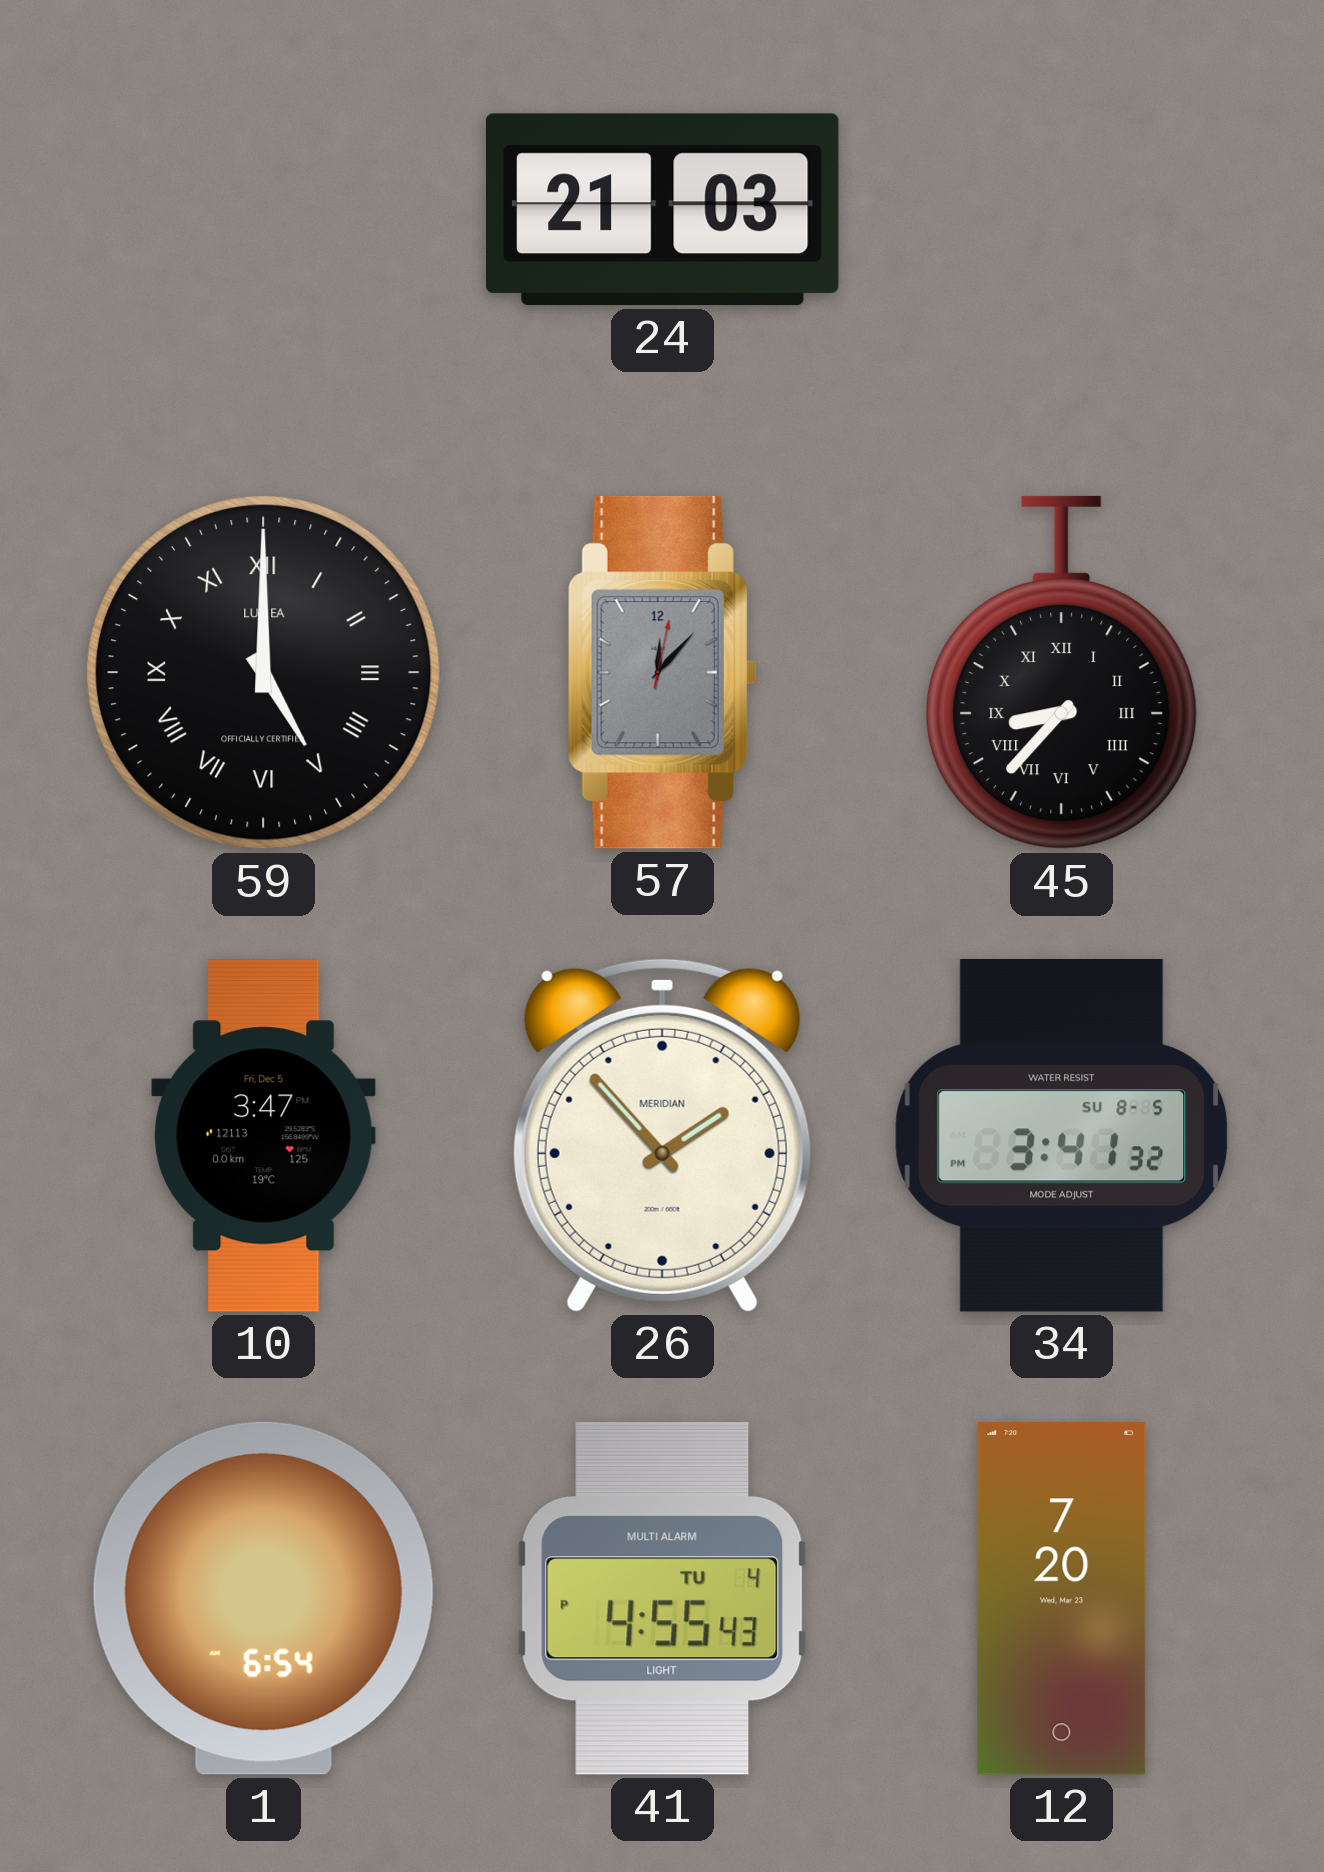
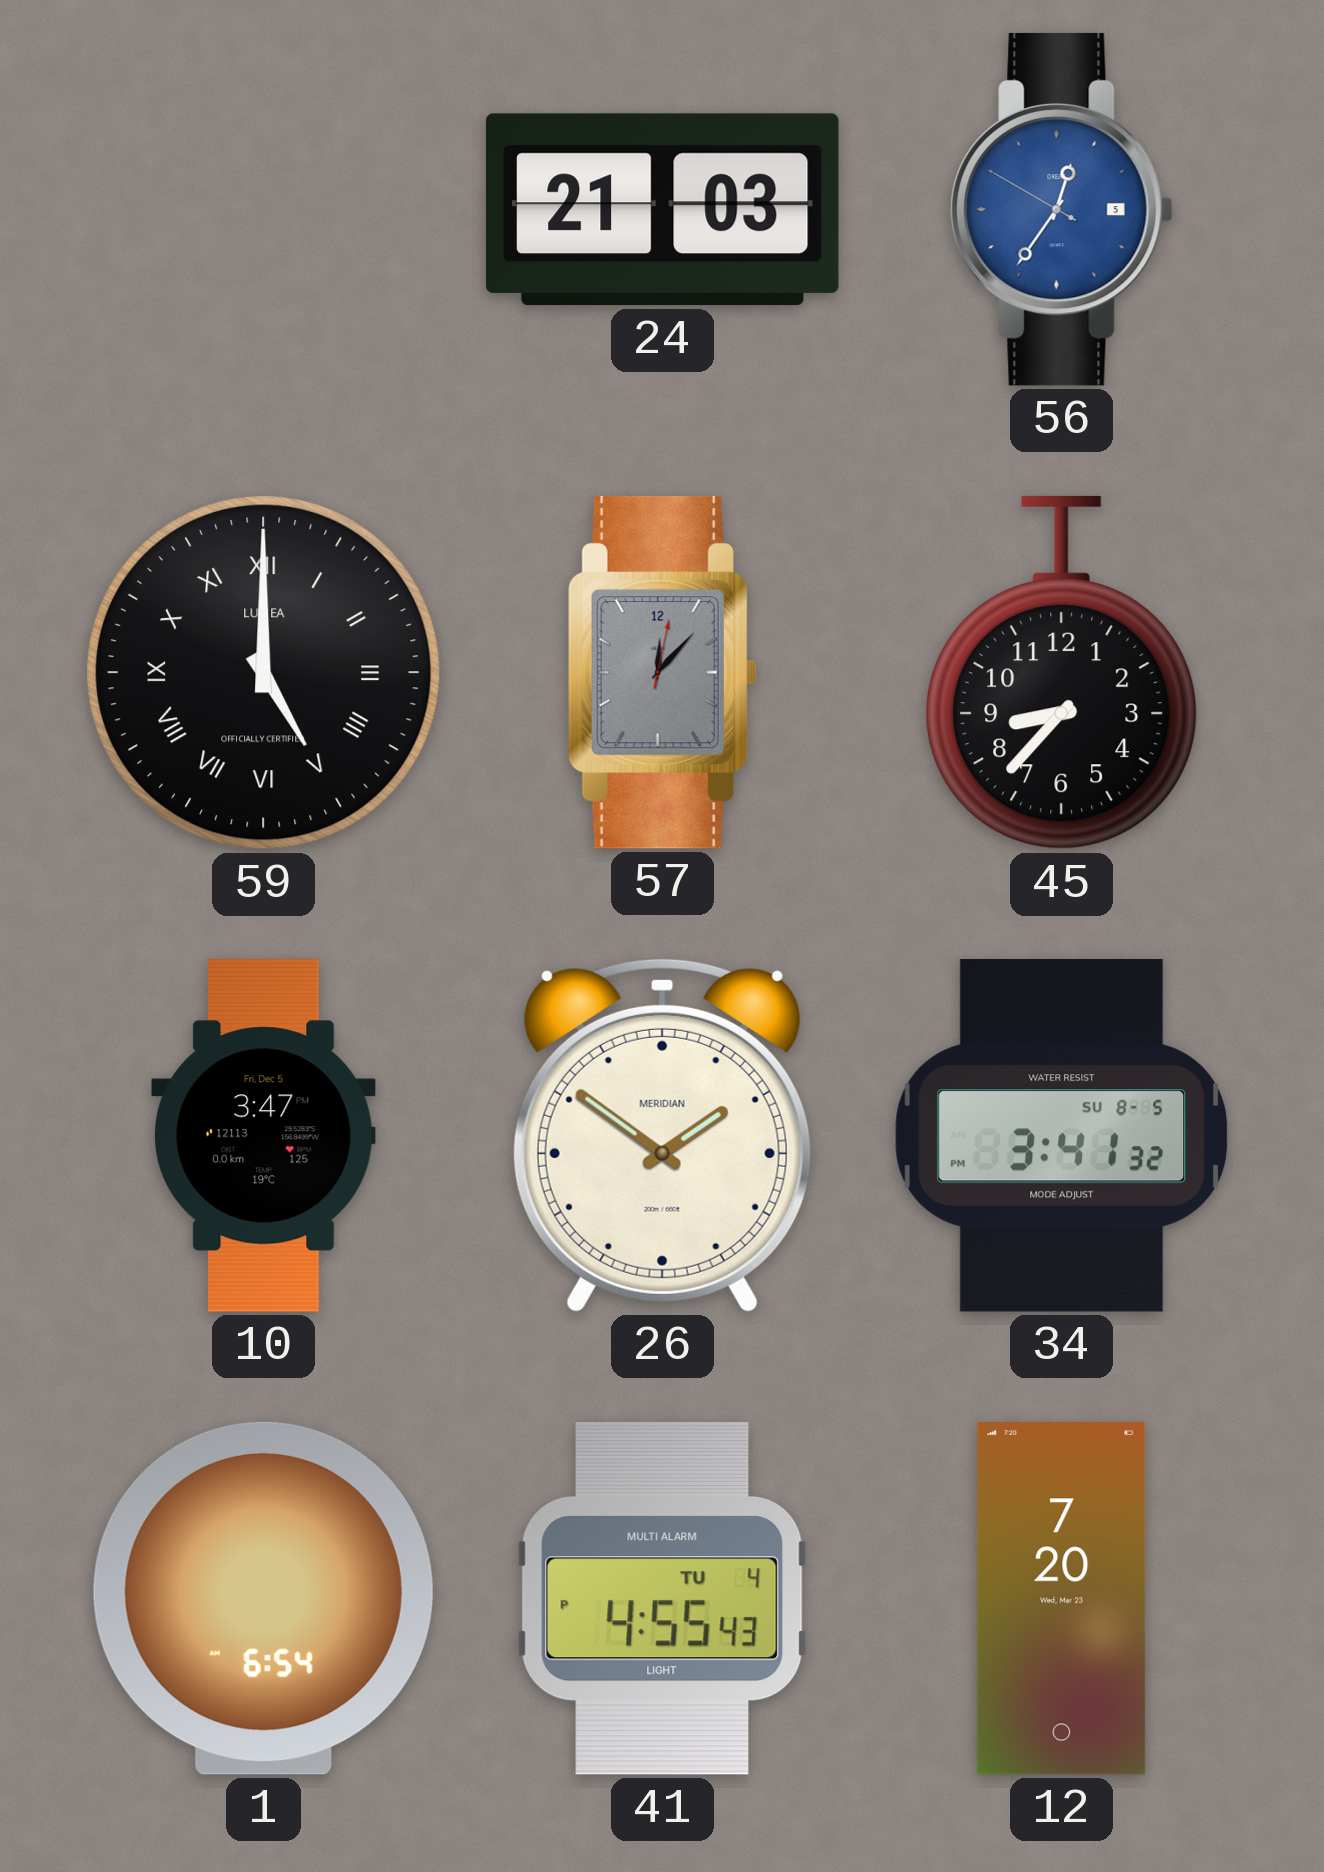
56: none -> 12:35
45 numerals: Roman -> Arabic
26: 1:53 -> 1:51
